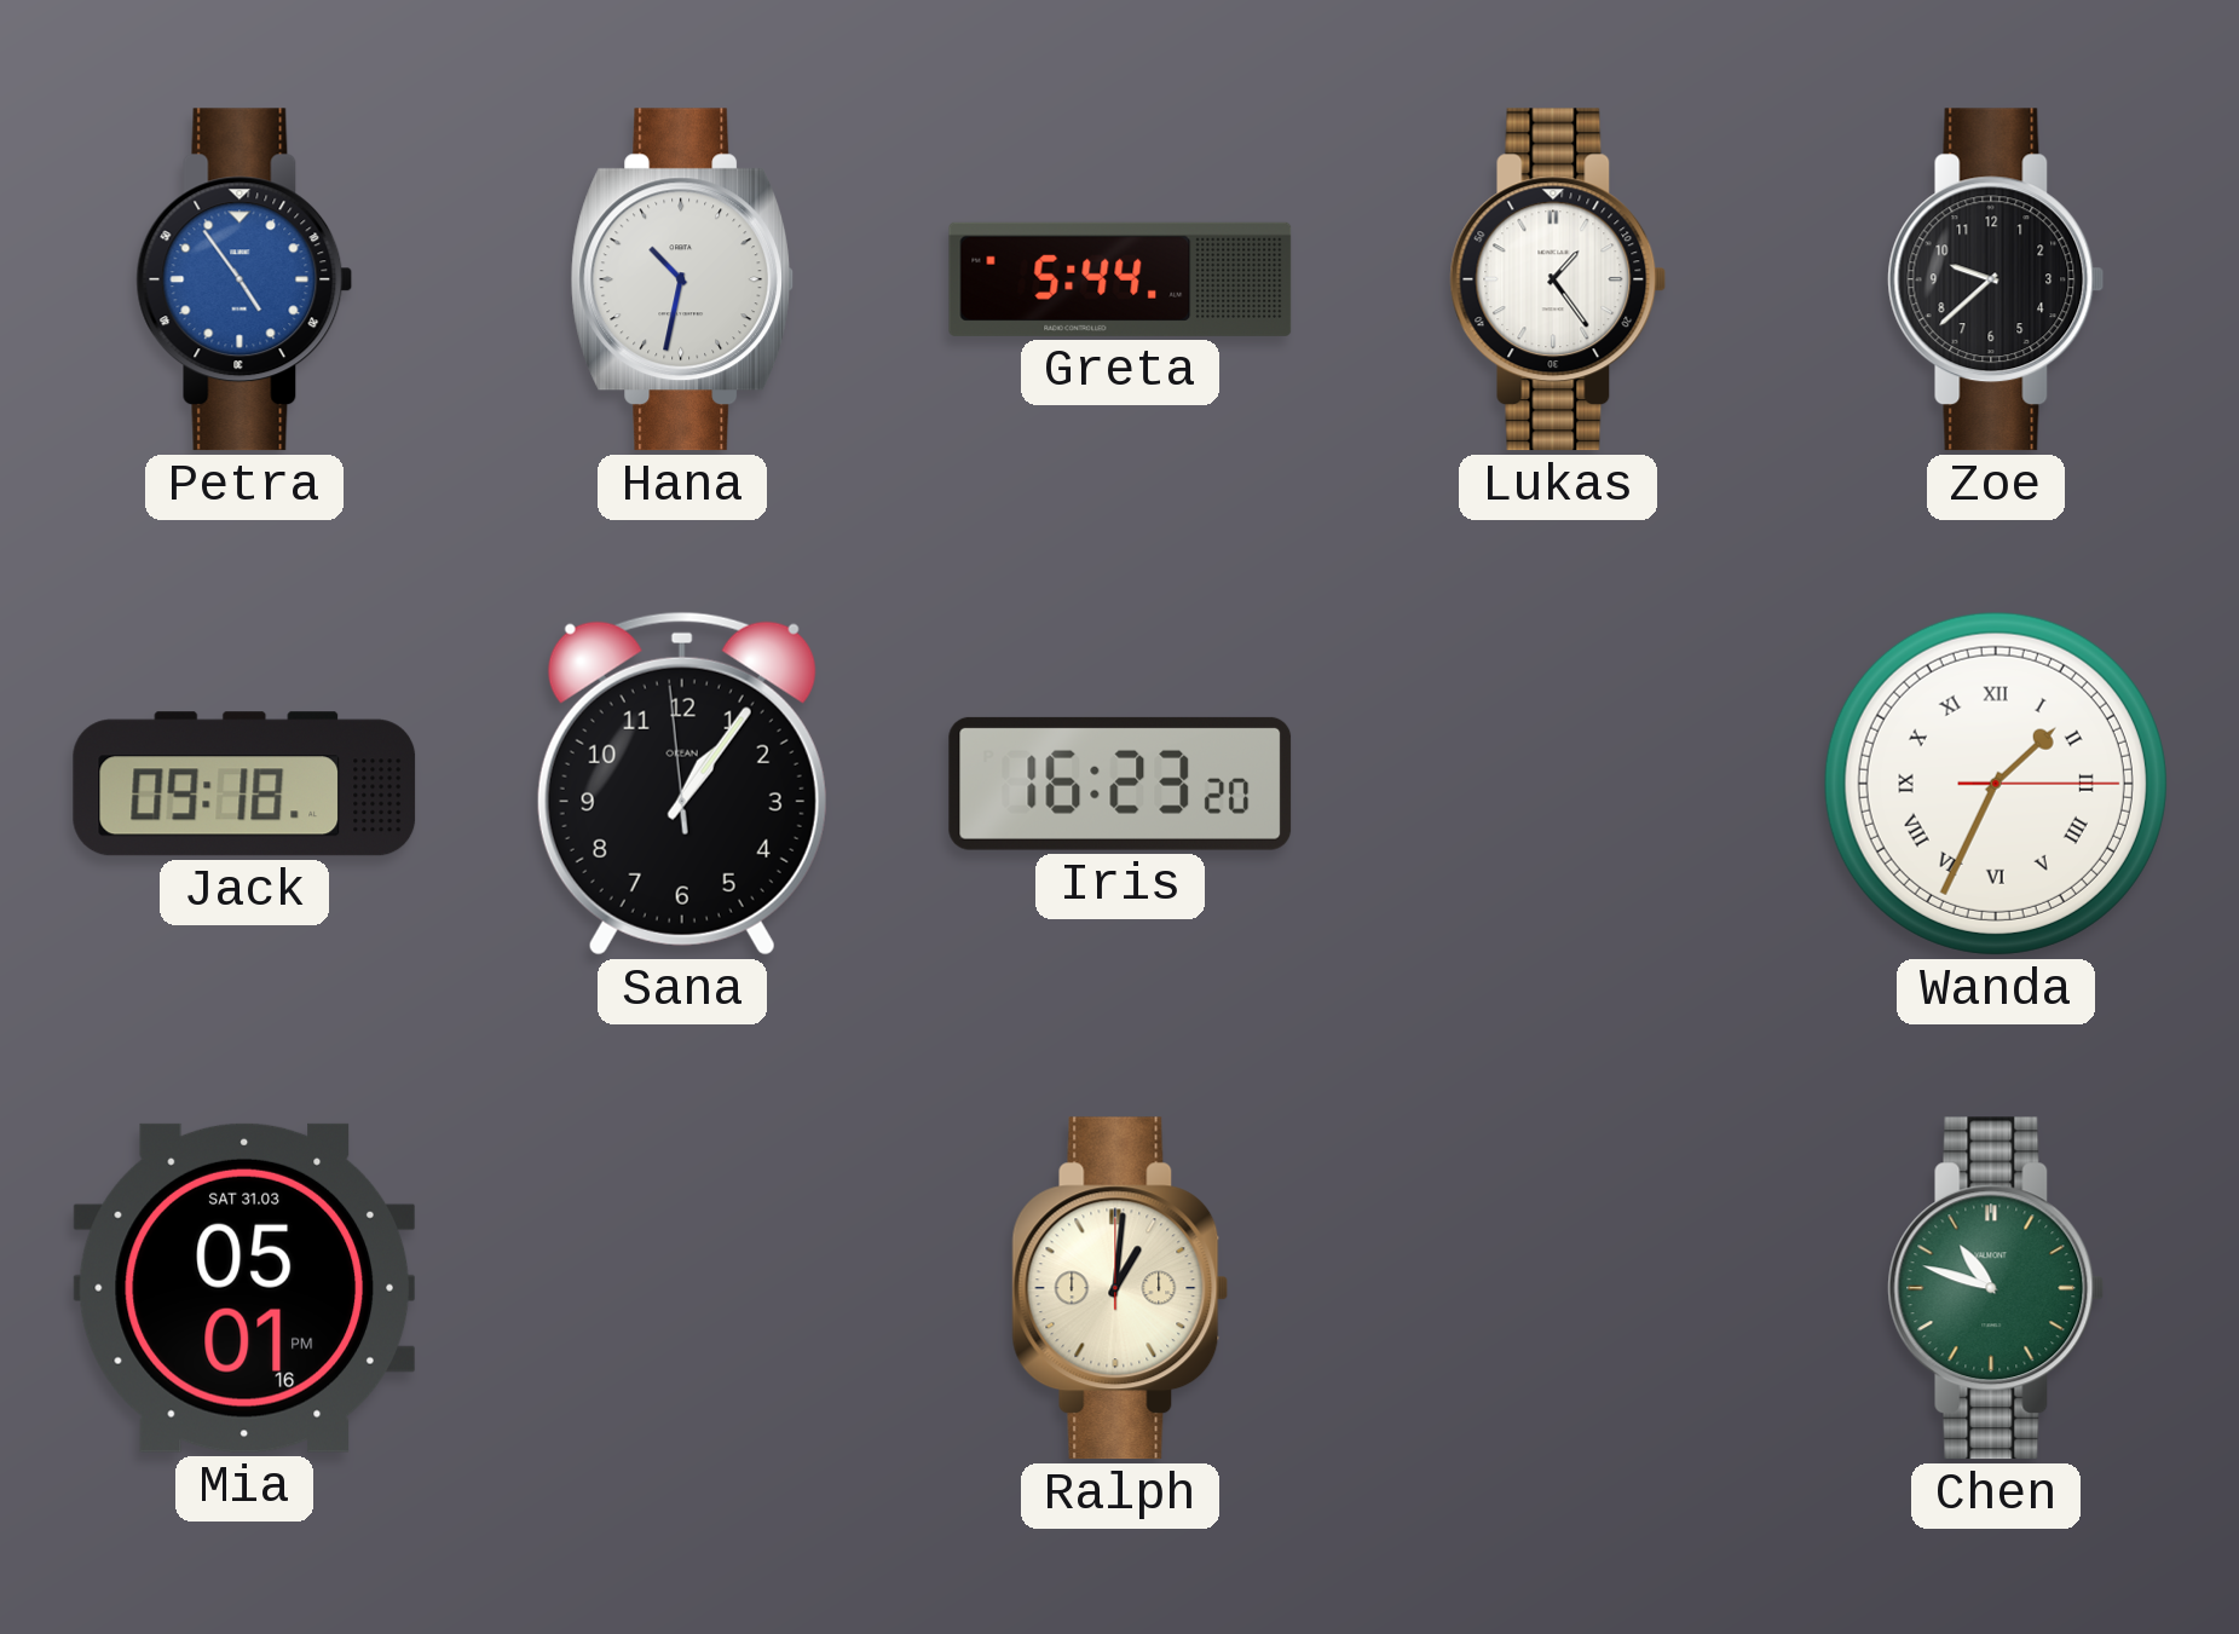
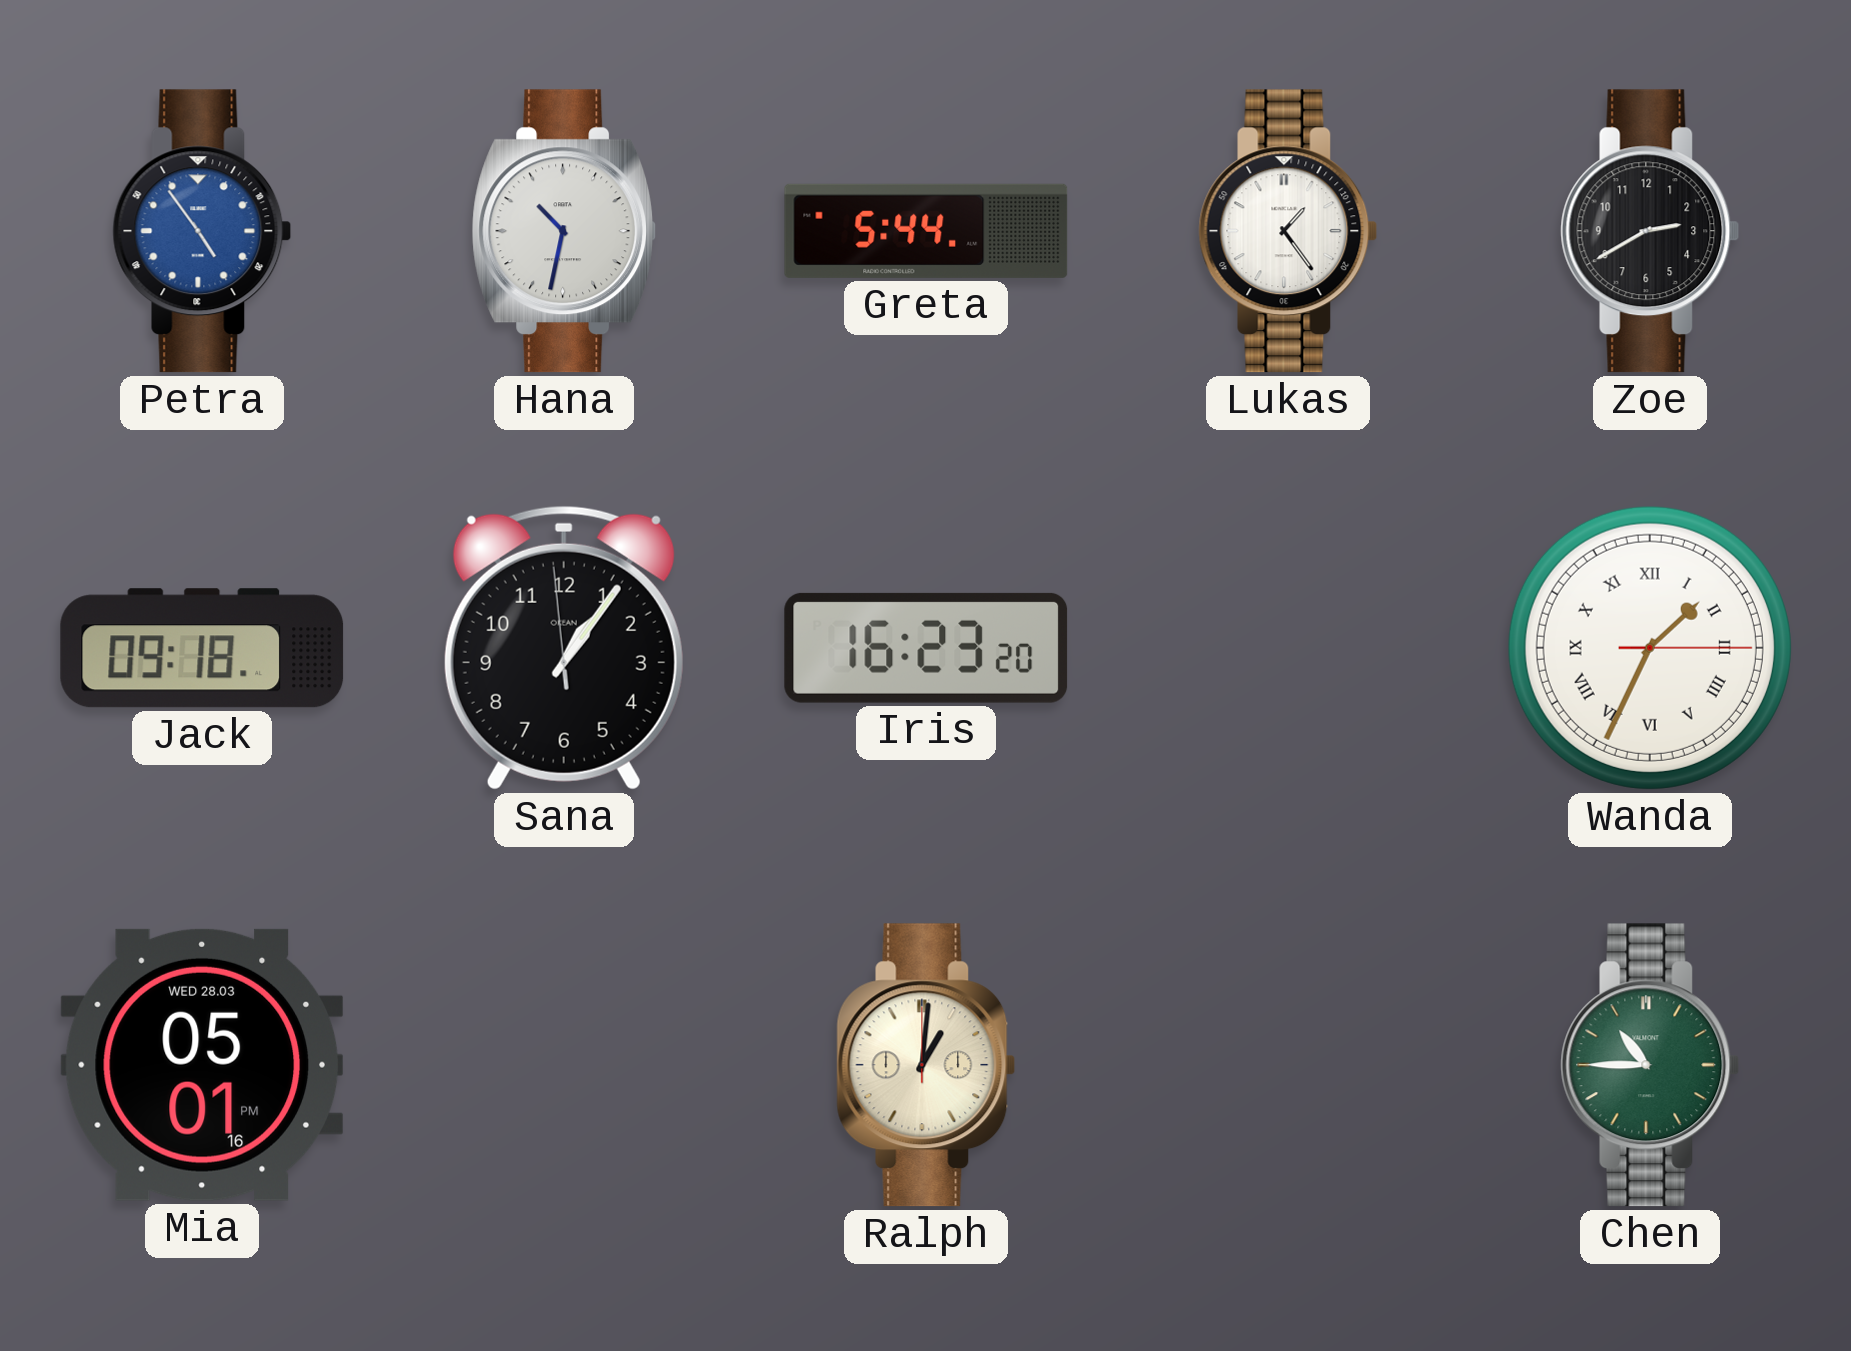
Zoe: 9:38 -> 2:40
Mia date: SAT 31.03 -> WED 28.03
Chen: 10:48 -> 10:45
